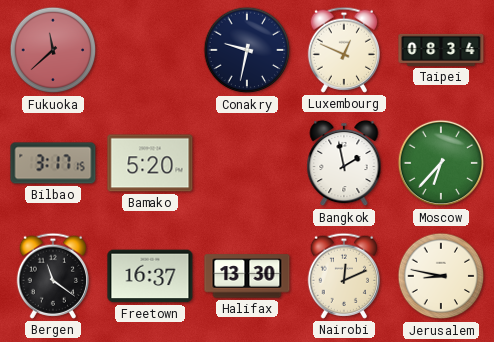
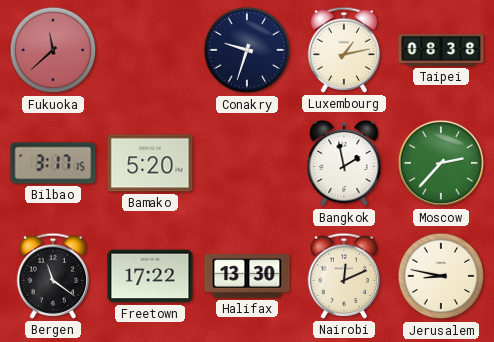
Conakry: 9:32 -> 9:33
Luxembourg: 12:49 -> 1:13
Taipei: 08:34 -> 08:38
Moscow: 6:37 -> 2:37
Freetown: 16:37 -> 17:22
